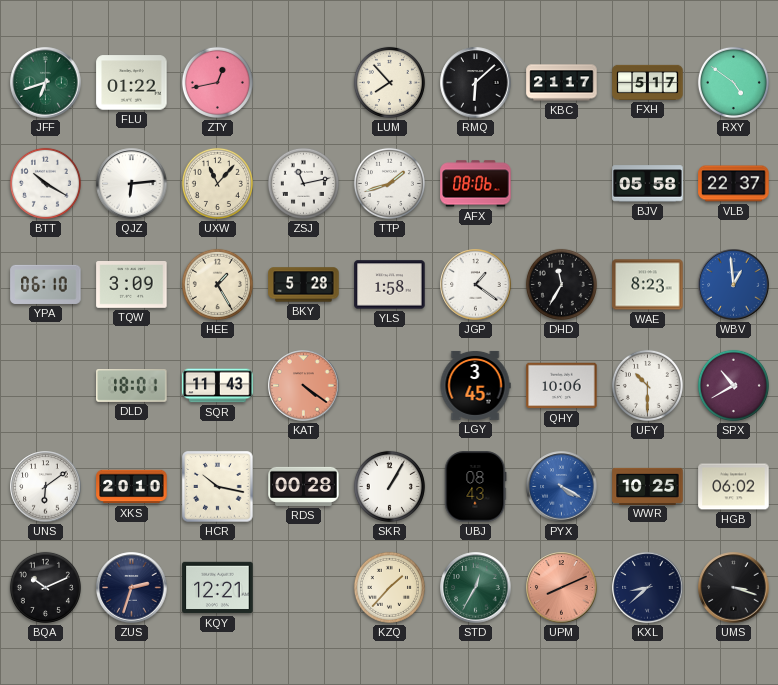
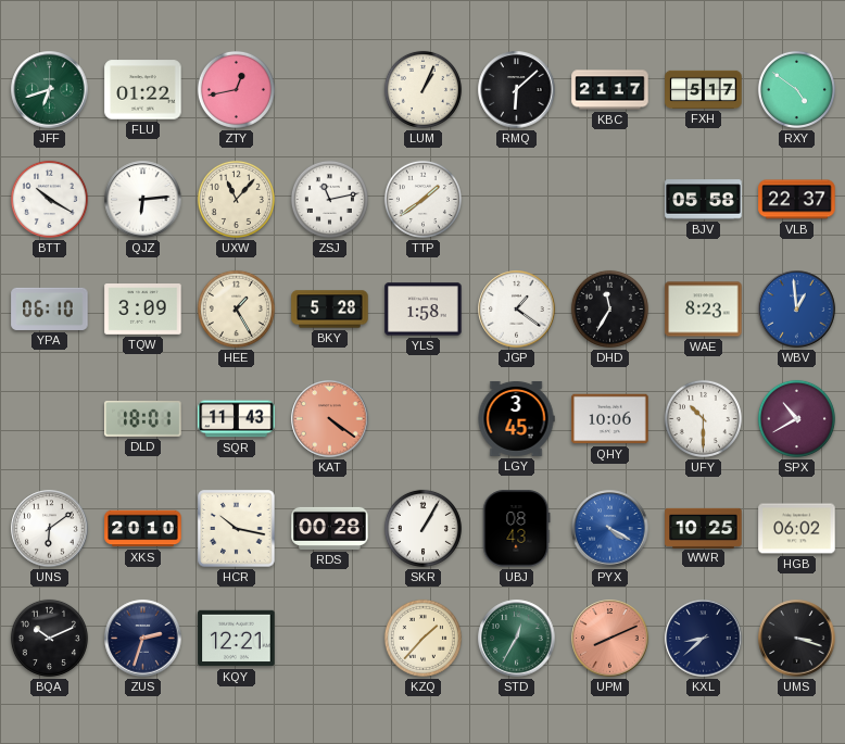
LUM: 7:53 -> 1:04
TTP: 1:42 -> 1:39
AFX: 08:06 -> none
